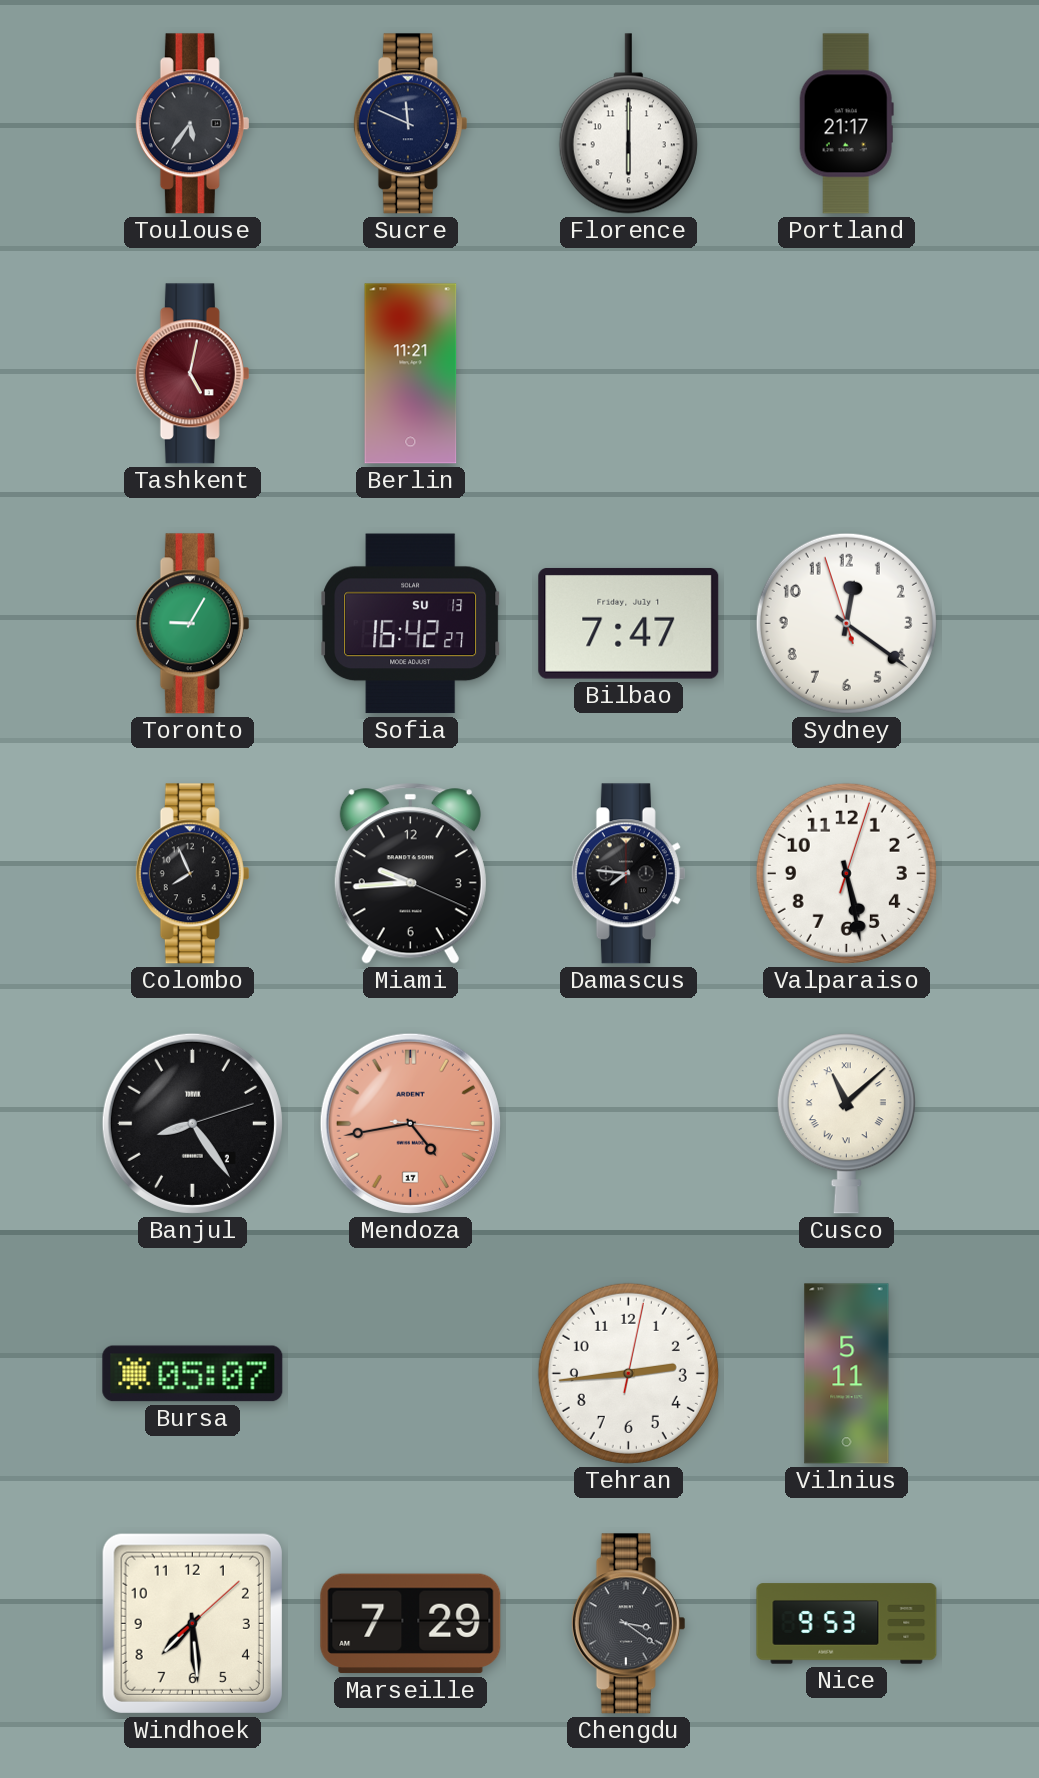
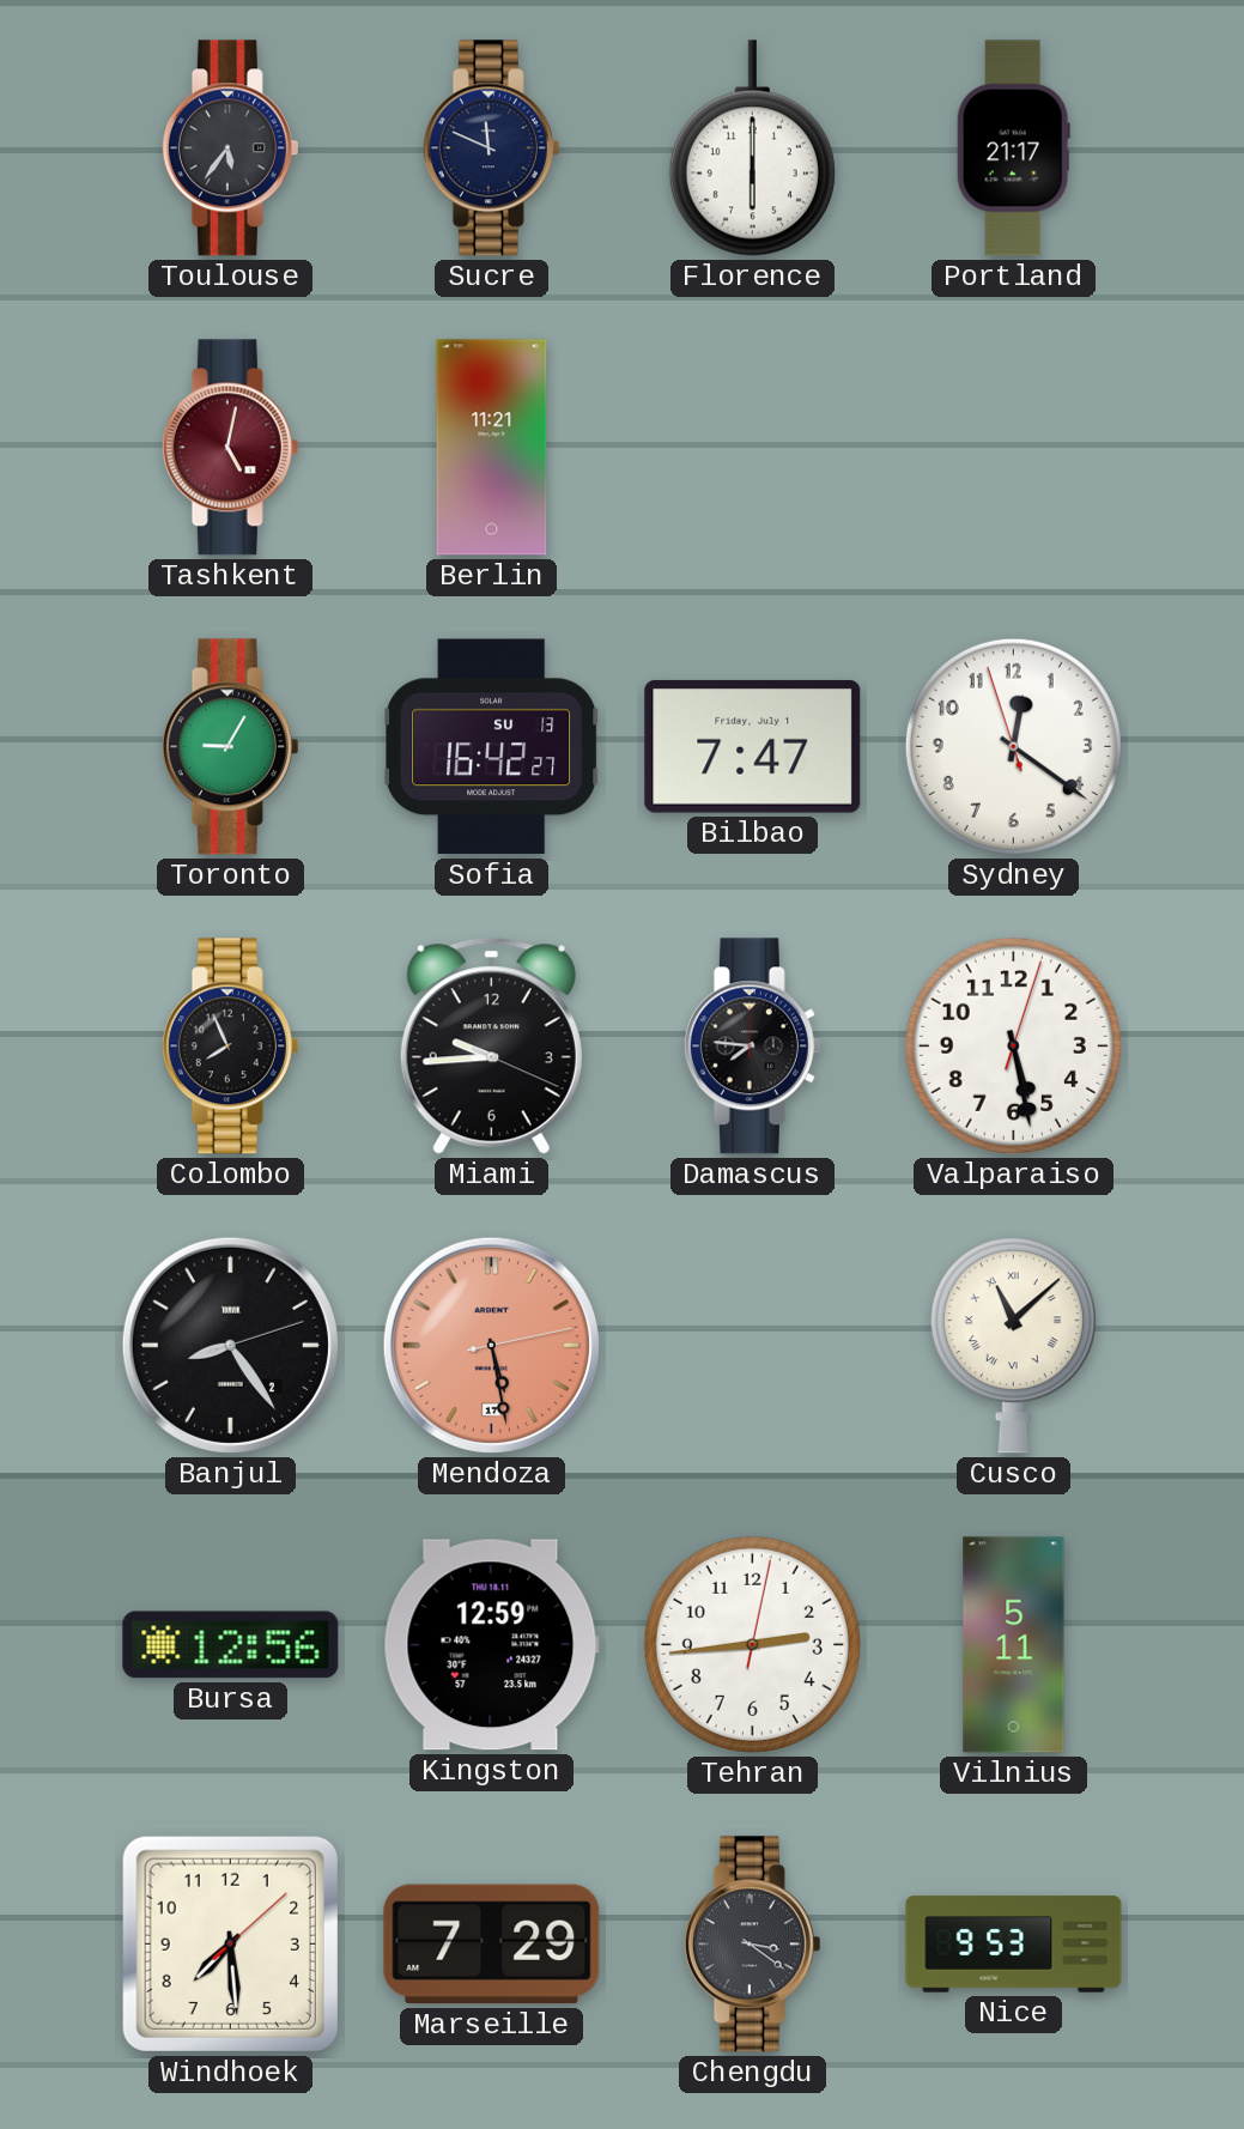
Mendoza: 4:43 -> 5:28
Bursa: 05:07 -> 12:56
Kingston: none -> 12:59
